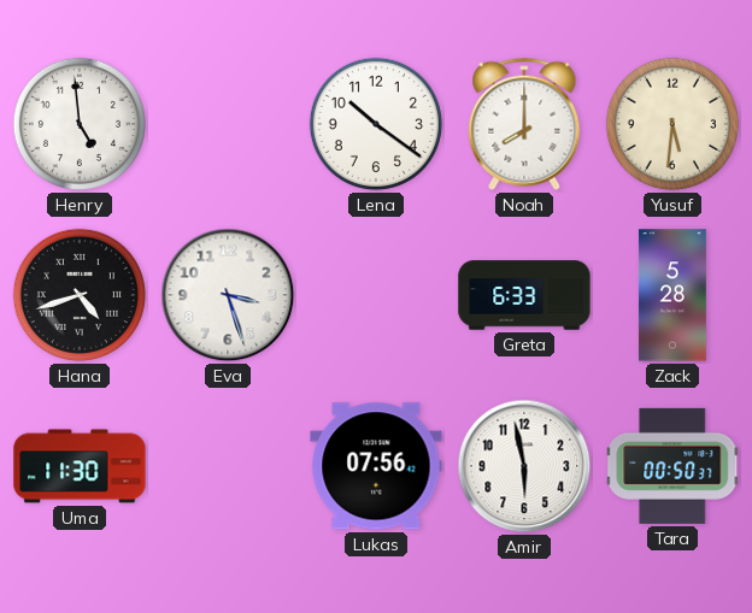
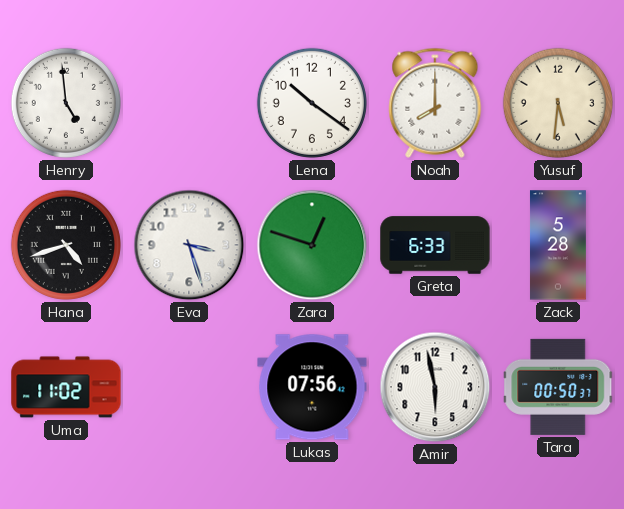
Zara: none -> 12:48
Uma: 11:30 -> 11:02
